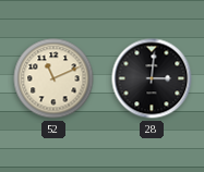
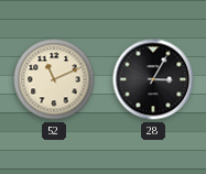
28: 3:01 -> 3:05
